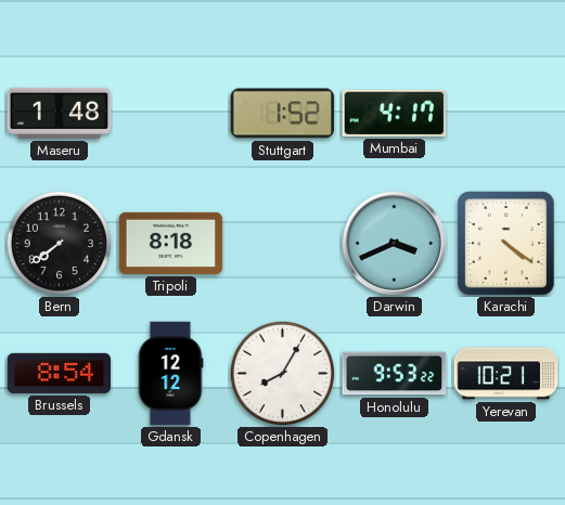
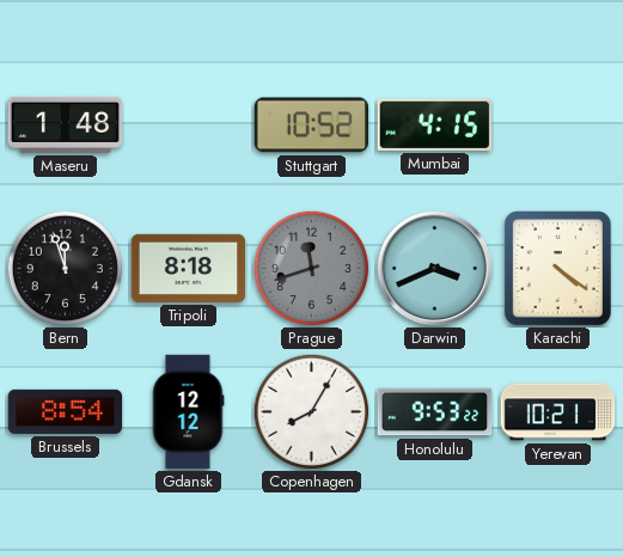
Stuttgart: 1:52 -> 10:52
Mumbai: 4:17 -> 4:15
Bern: 7:39 -> 11:57
Prague: none -> 11:42
